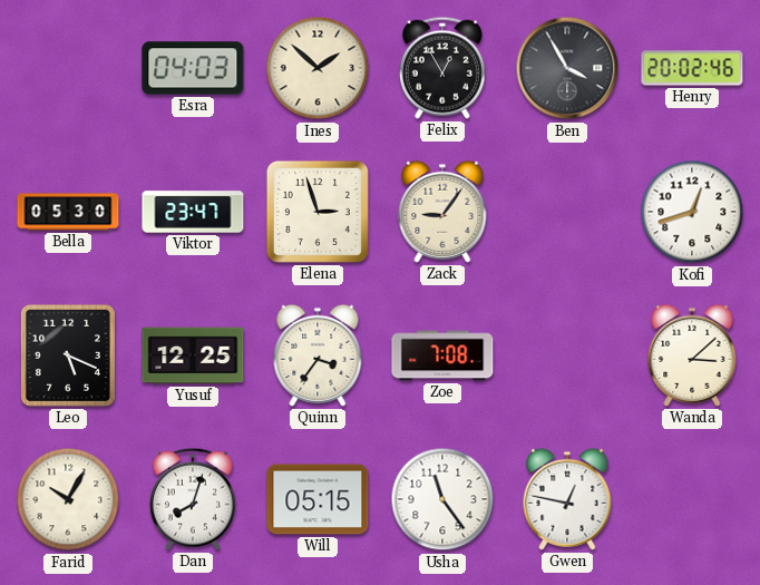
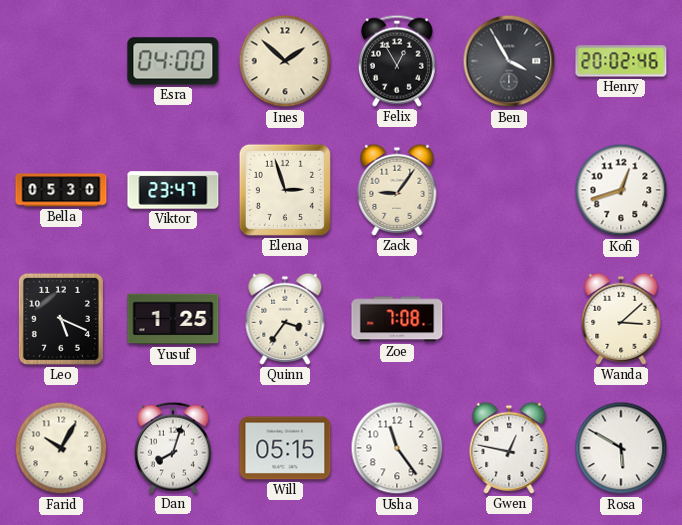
Esra: 04:03 -> 04:00
Yusuf: 12:25 -> 1:25
Rosa: none -> 5:50
